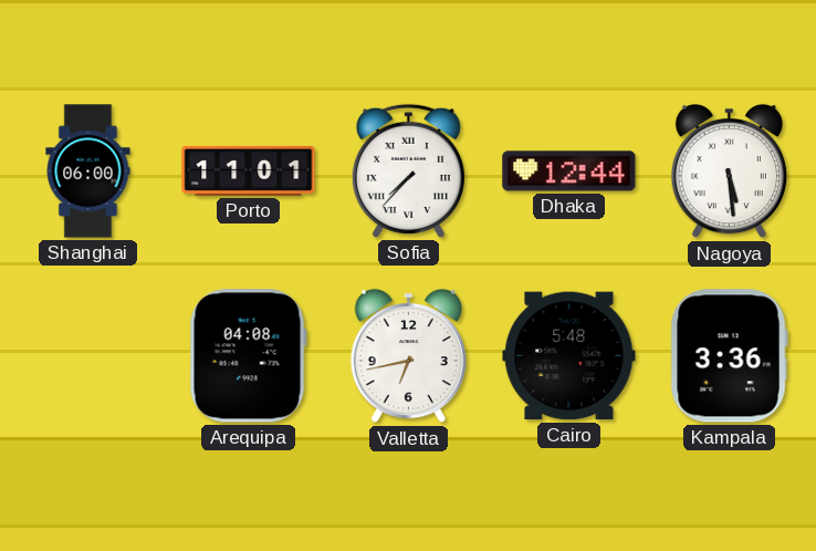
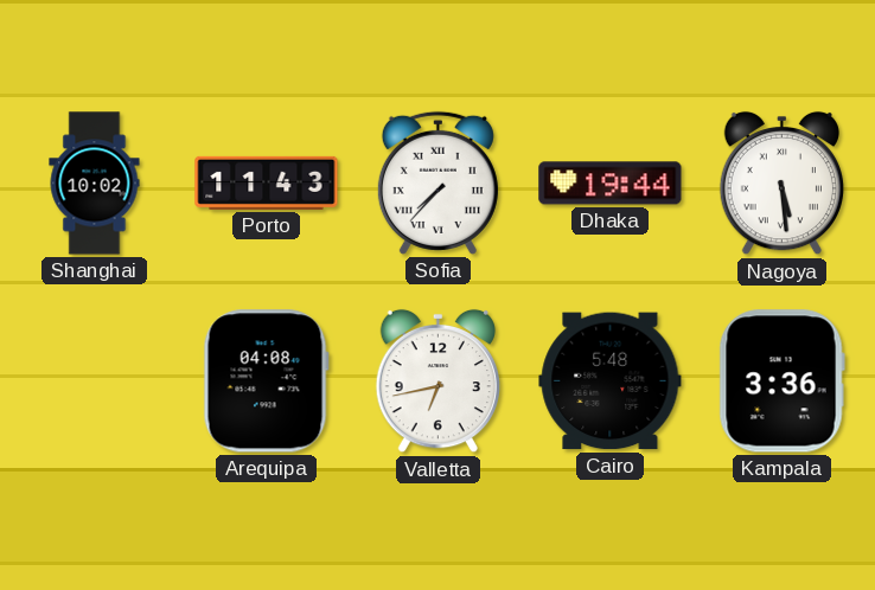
Shanghai: 06:00 -> 10:02
Porto: 11:01 -> 11:43
Dhaka: 12:44 -> 19:44
